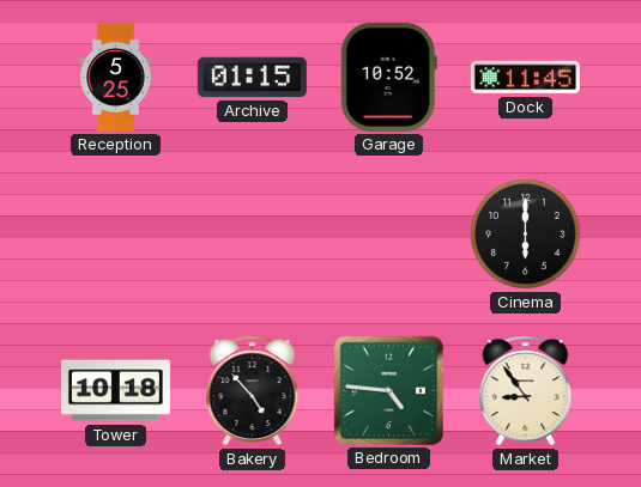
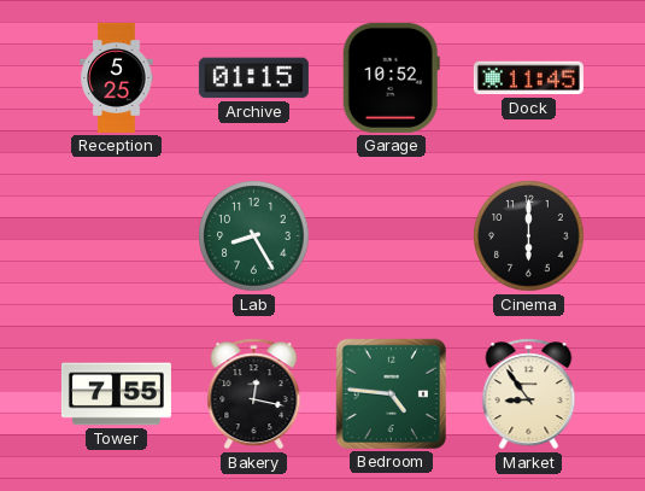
Lab: none -> 8:25
Tower: 10:18 -> 7:55
Bakery: 4:53 -> 12:17
